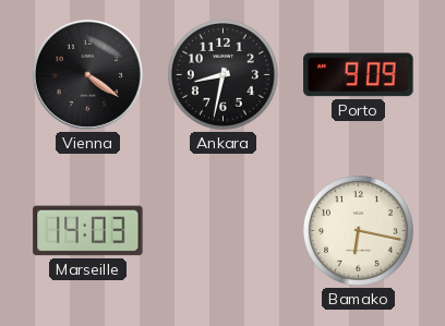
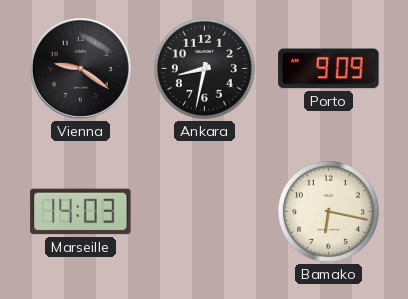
Vienna: 4:21 -> 9:21
